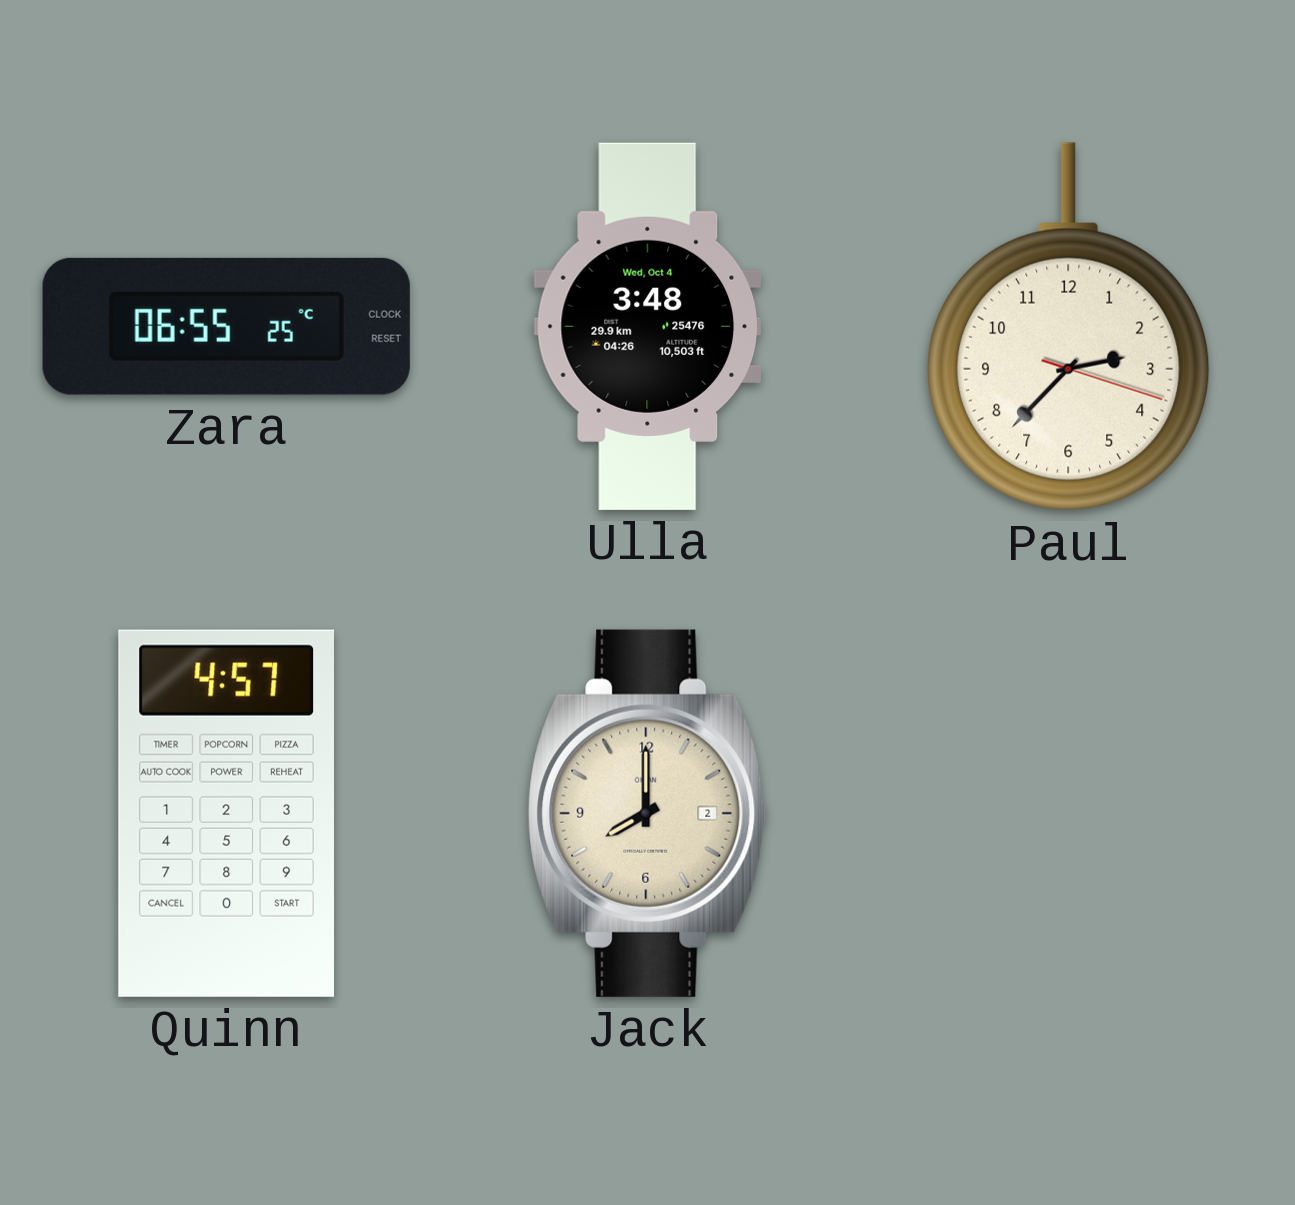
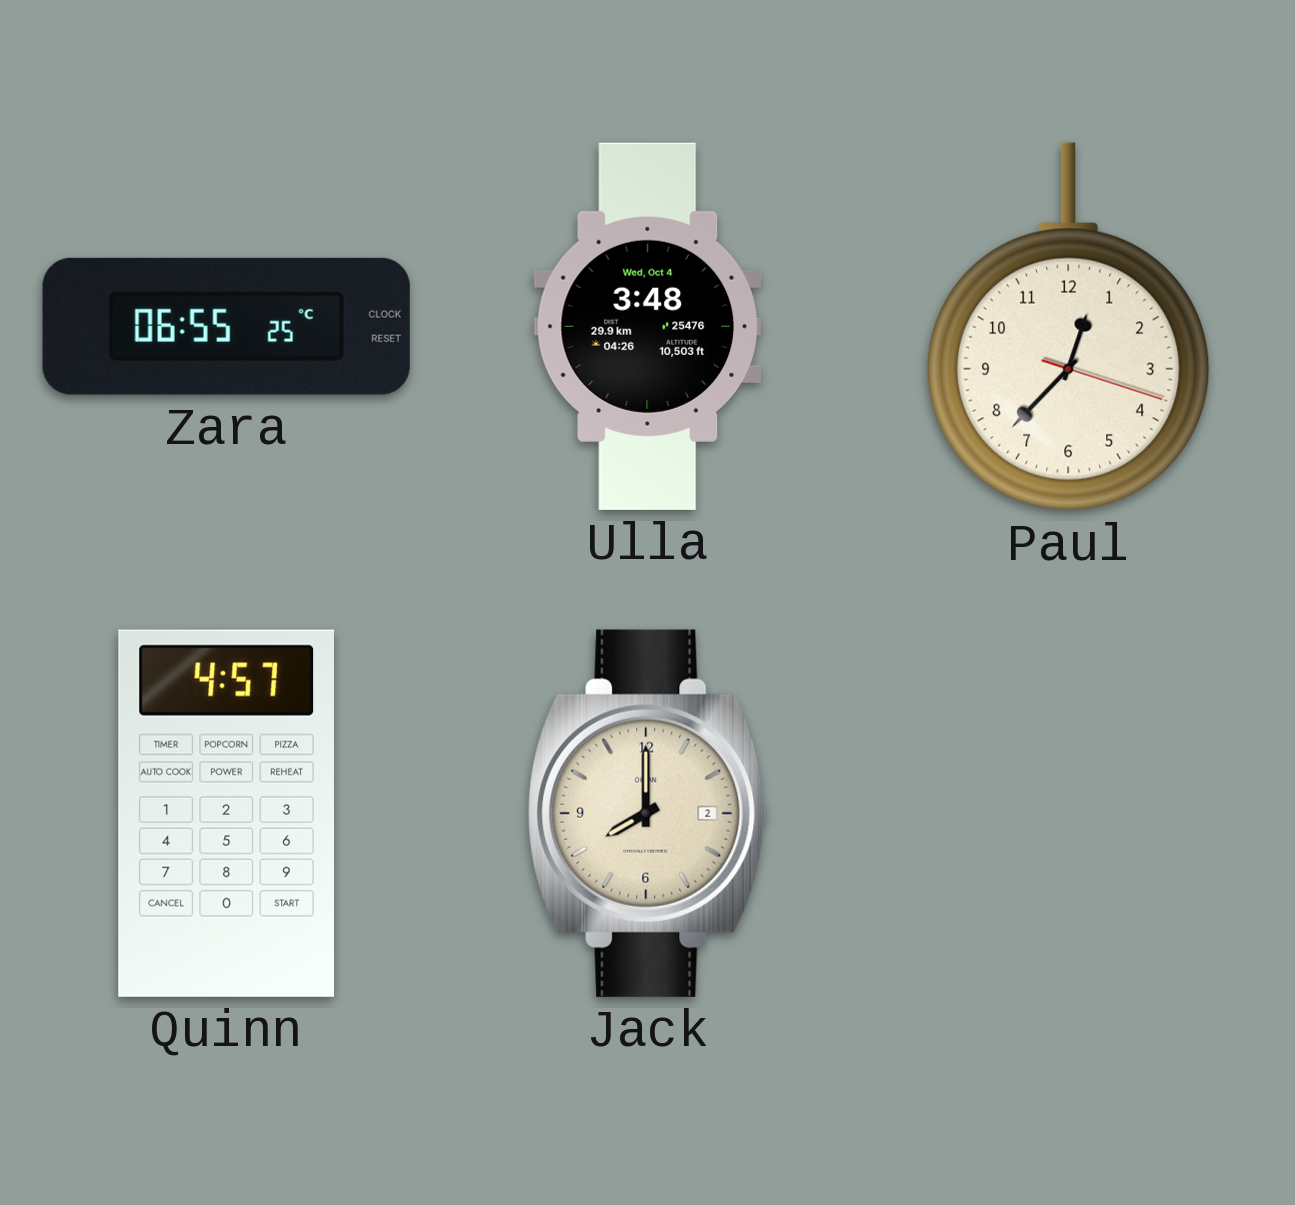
Paul: 2:37 -> 12:37
